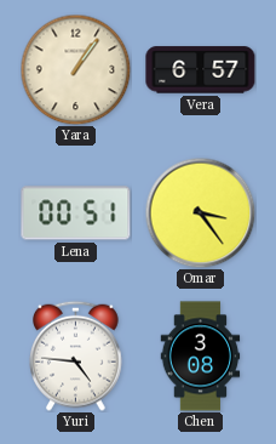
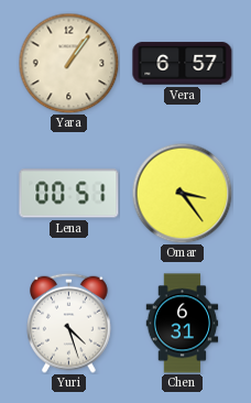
Yuri: 4:46 -> 4:27
Chen: 3:08 -> 6:31
